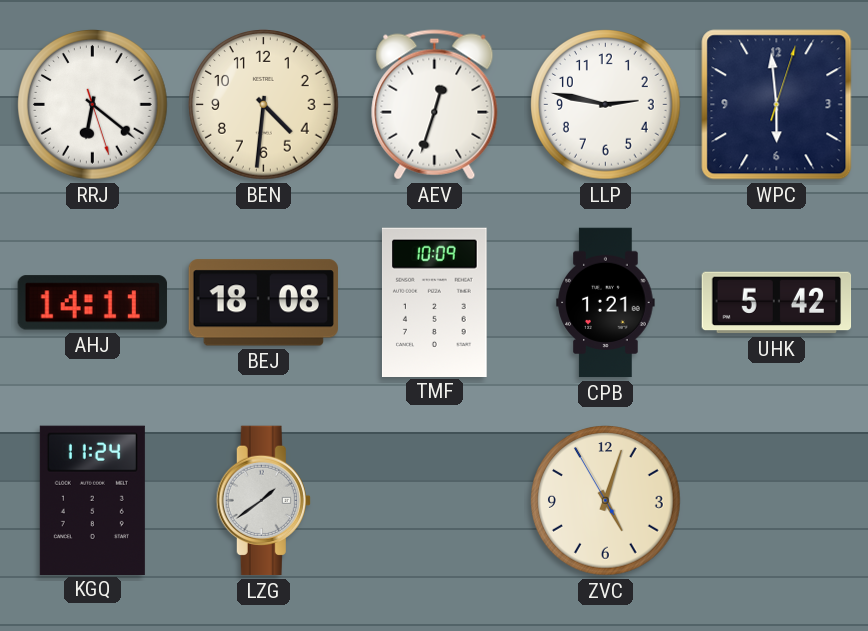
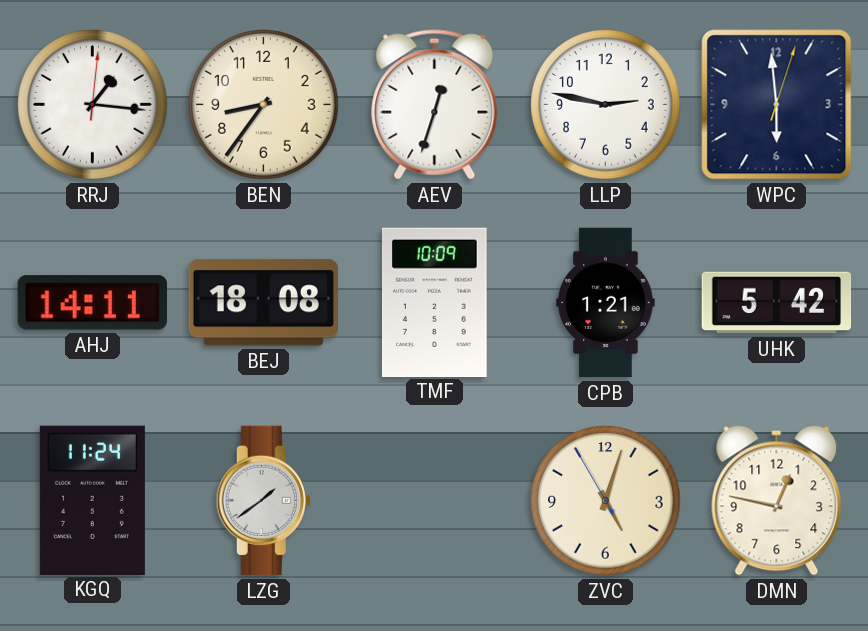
RRJ: 6:21 -> 1:16
BEN: 4:31 -> 8:36
DMN: none -> 12:47
